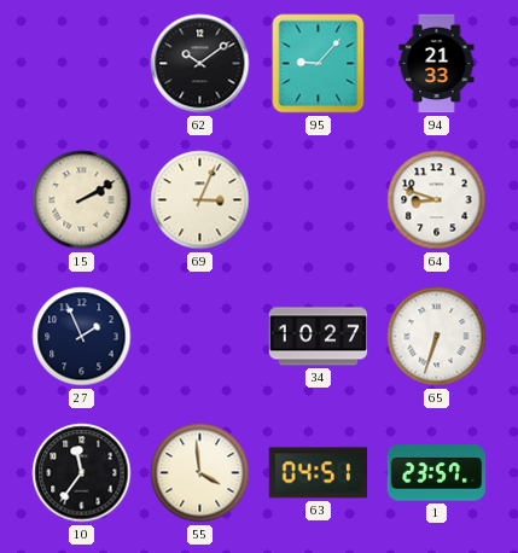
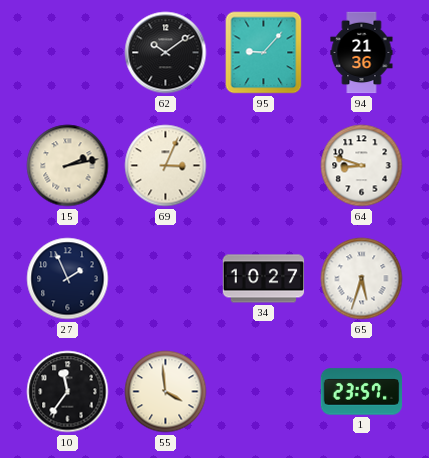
94: 21:33 -> 21:36
15: 2:10 -> 2:13
65: 6:33 -> 5:33
63: 04:51 -> none
